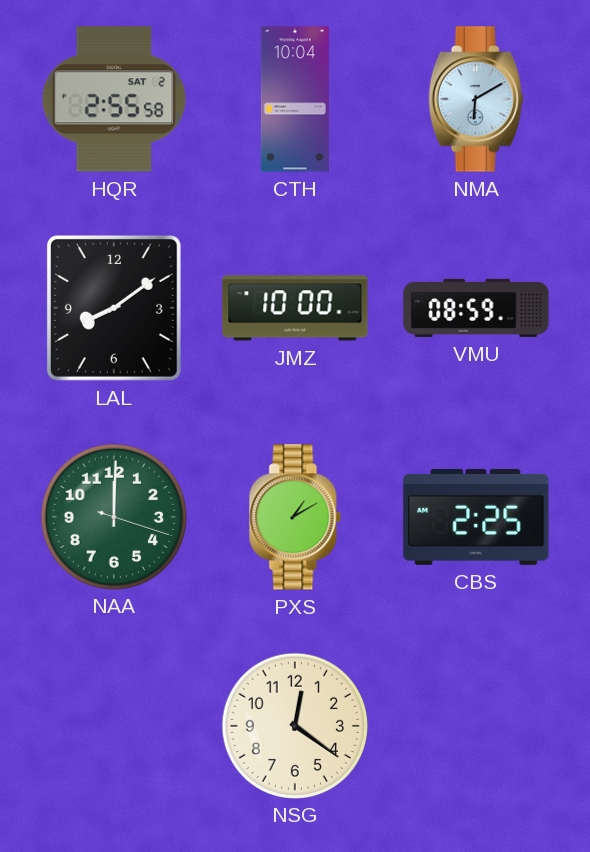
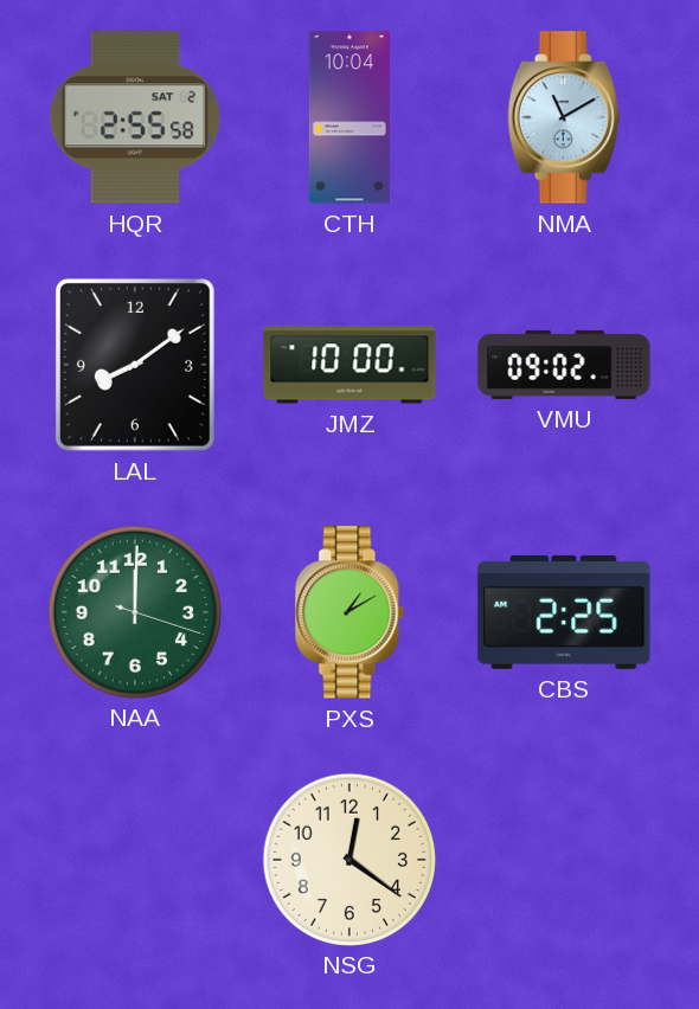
NMA: 6:10 -> 11:10
VMU: 08:59 -> 09:02
